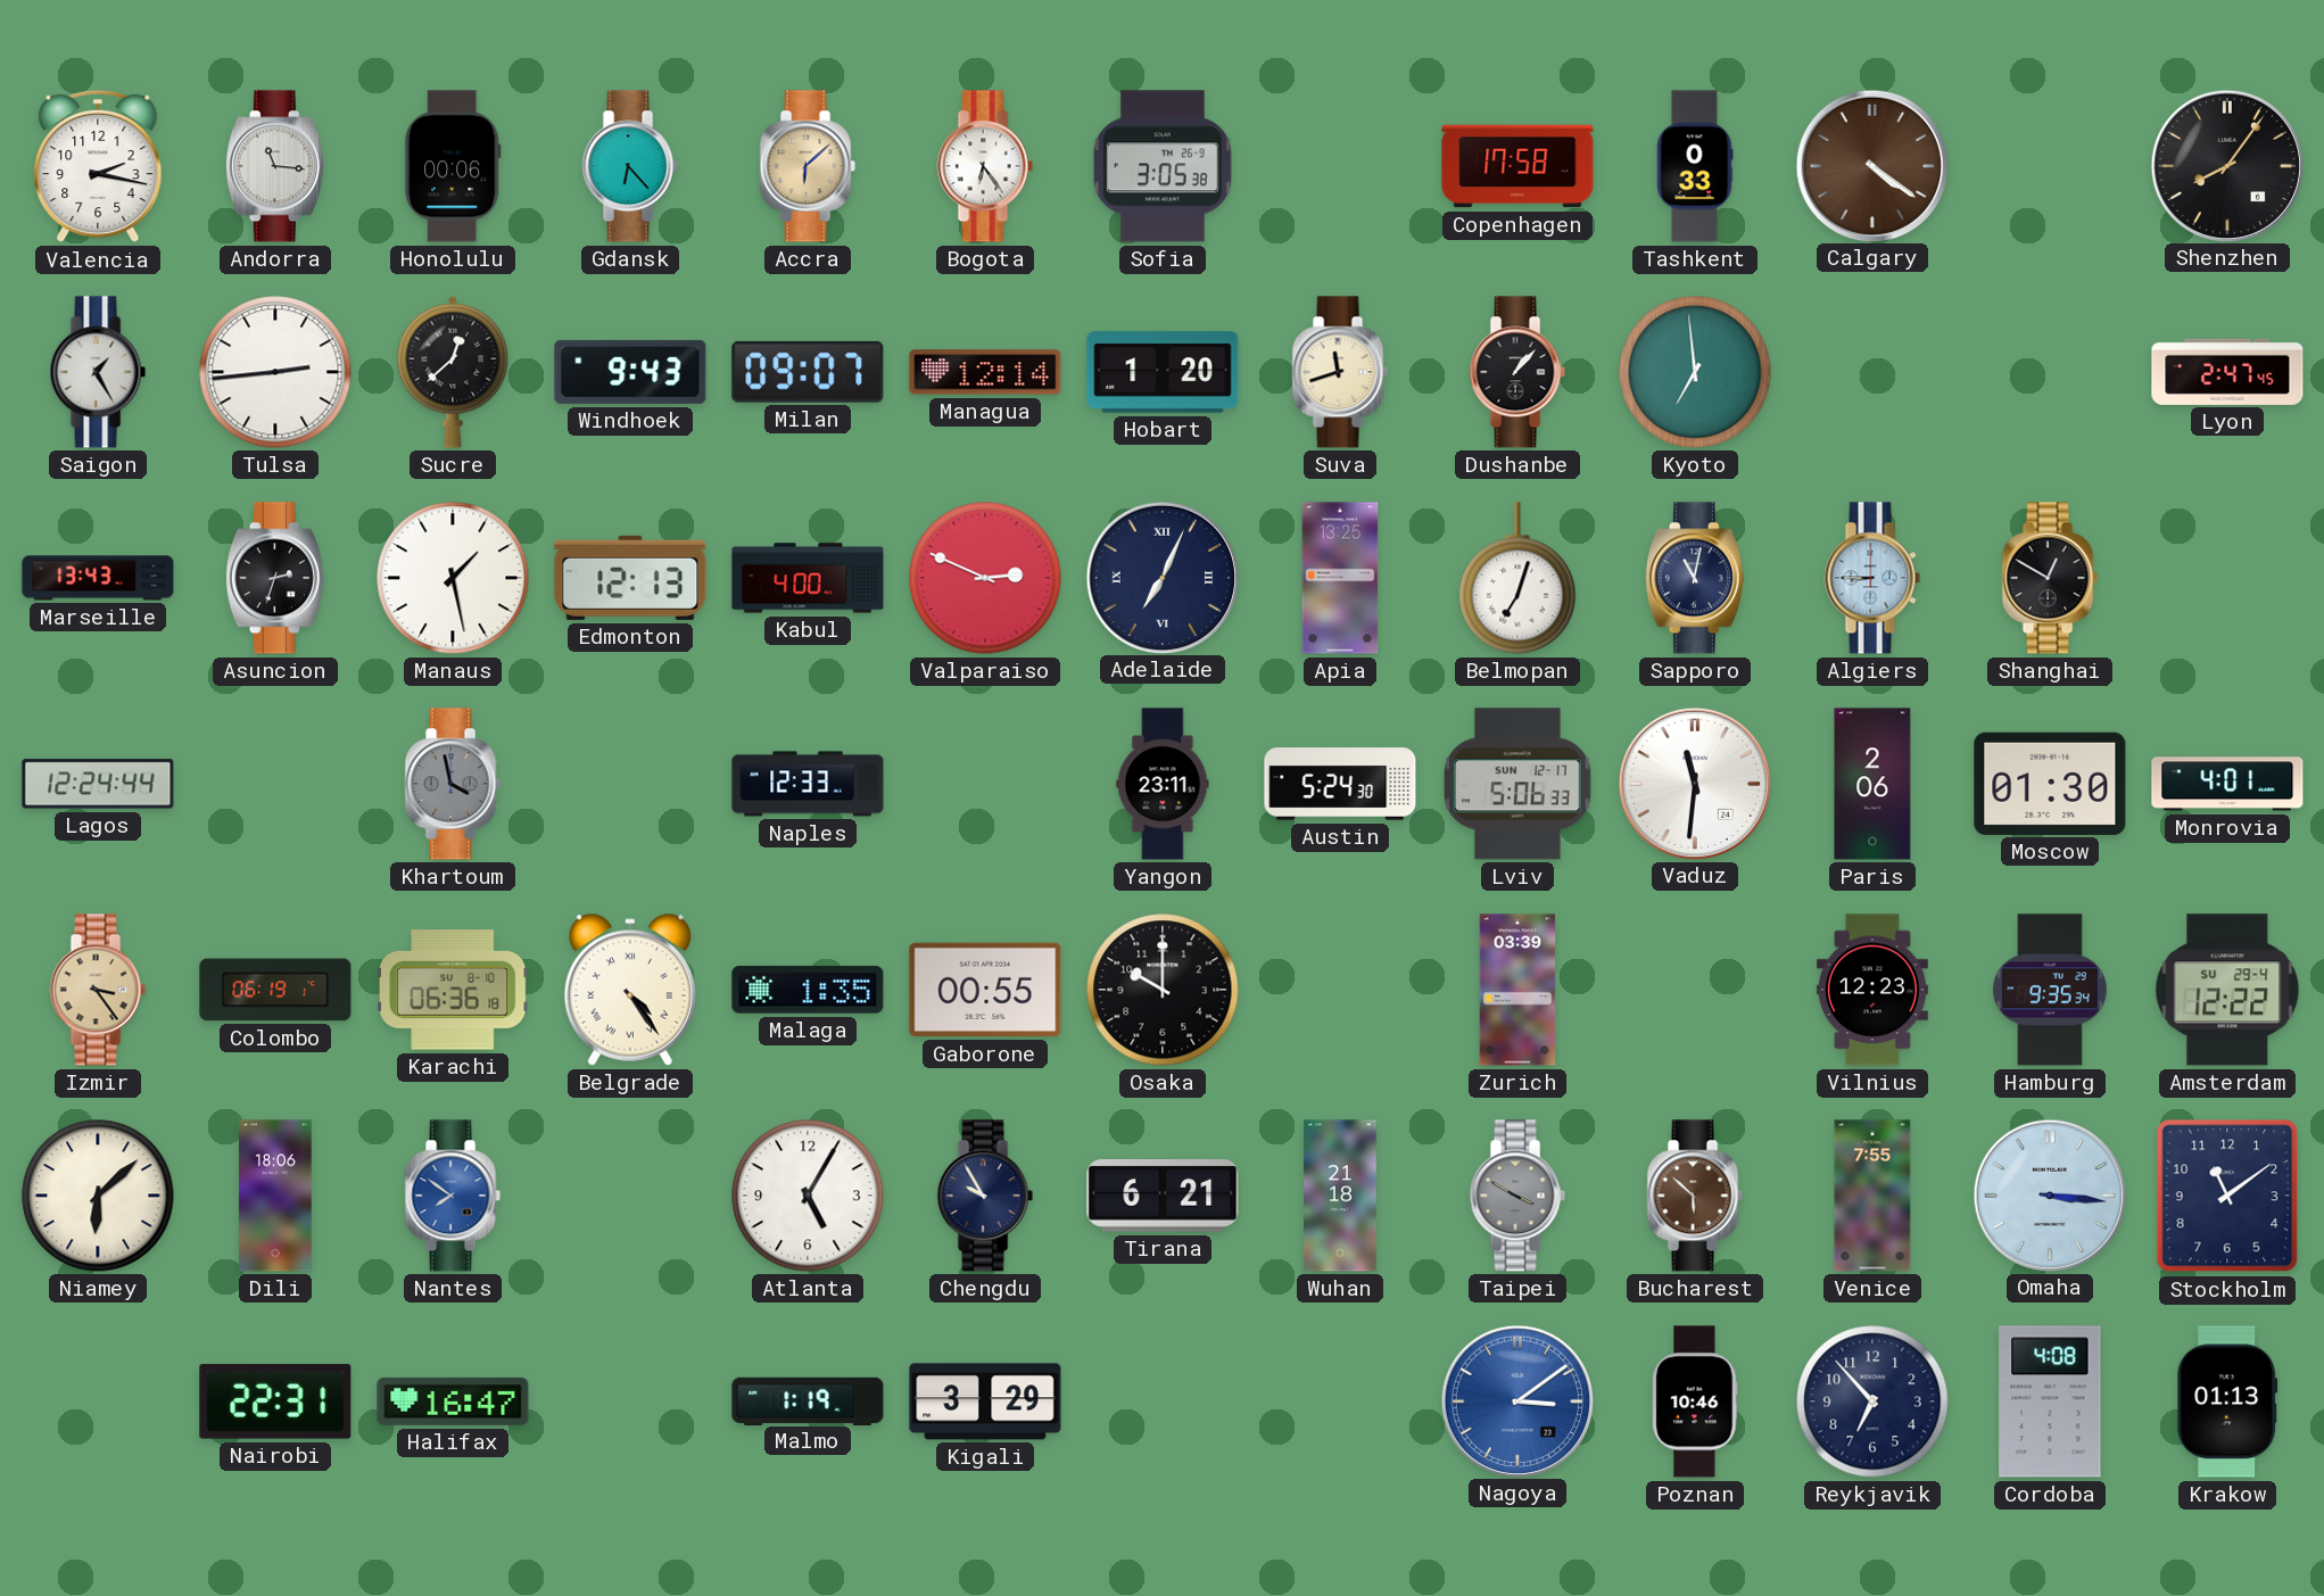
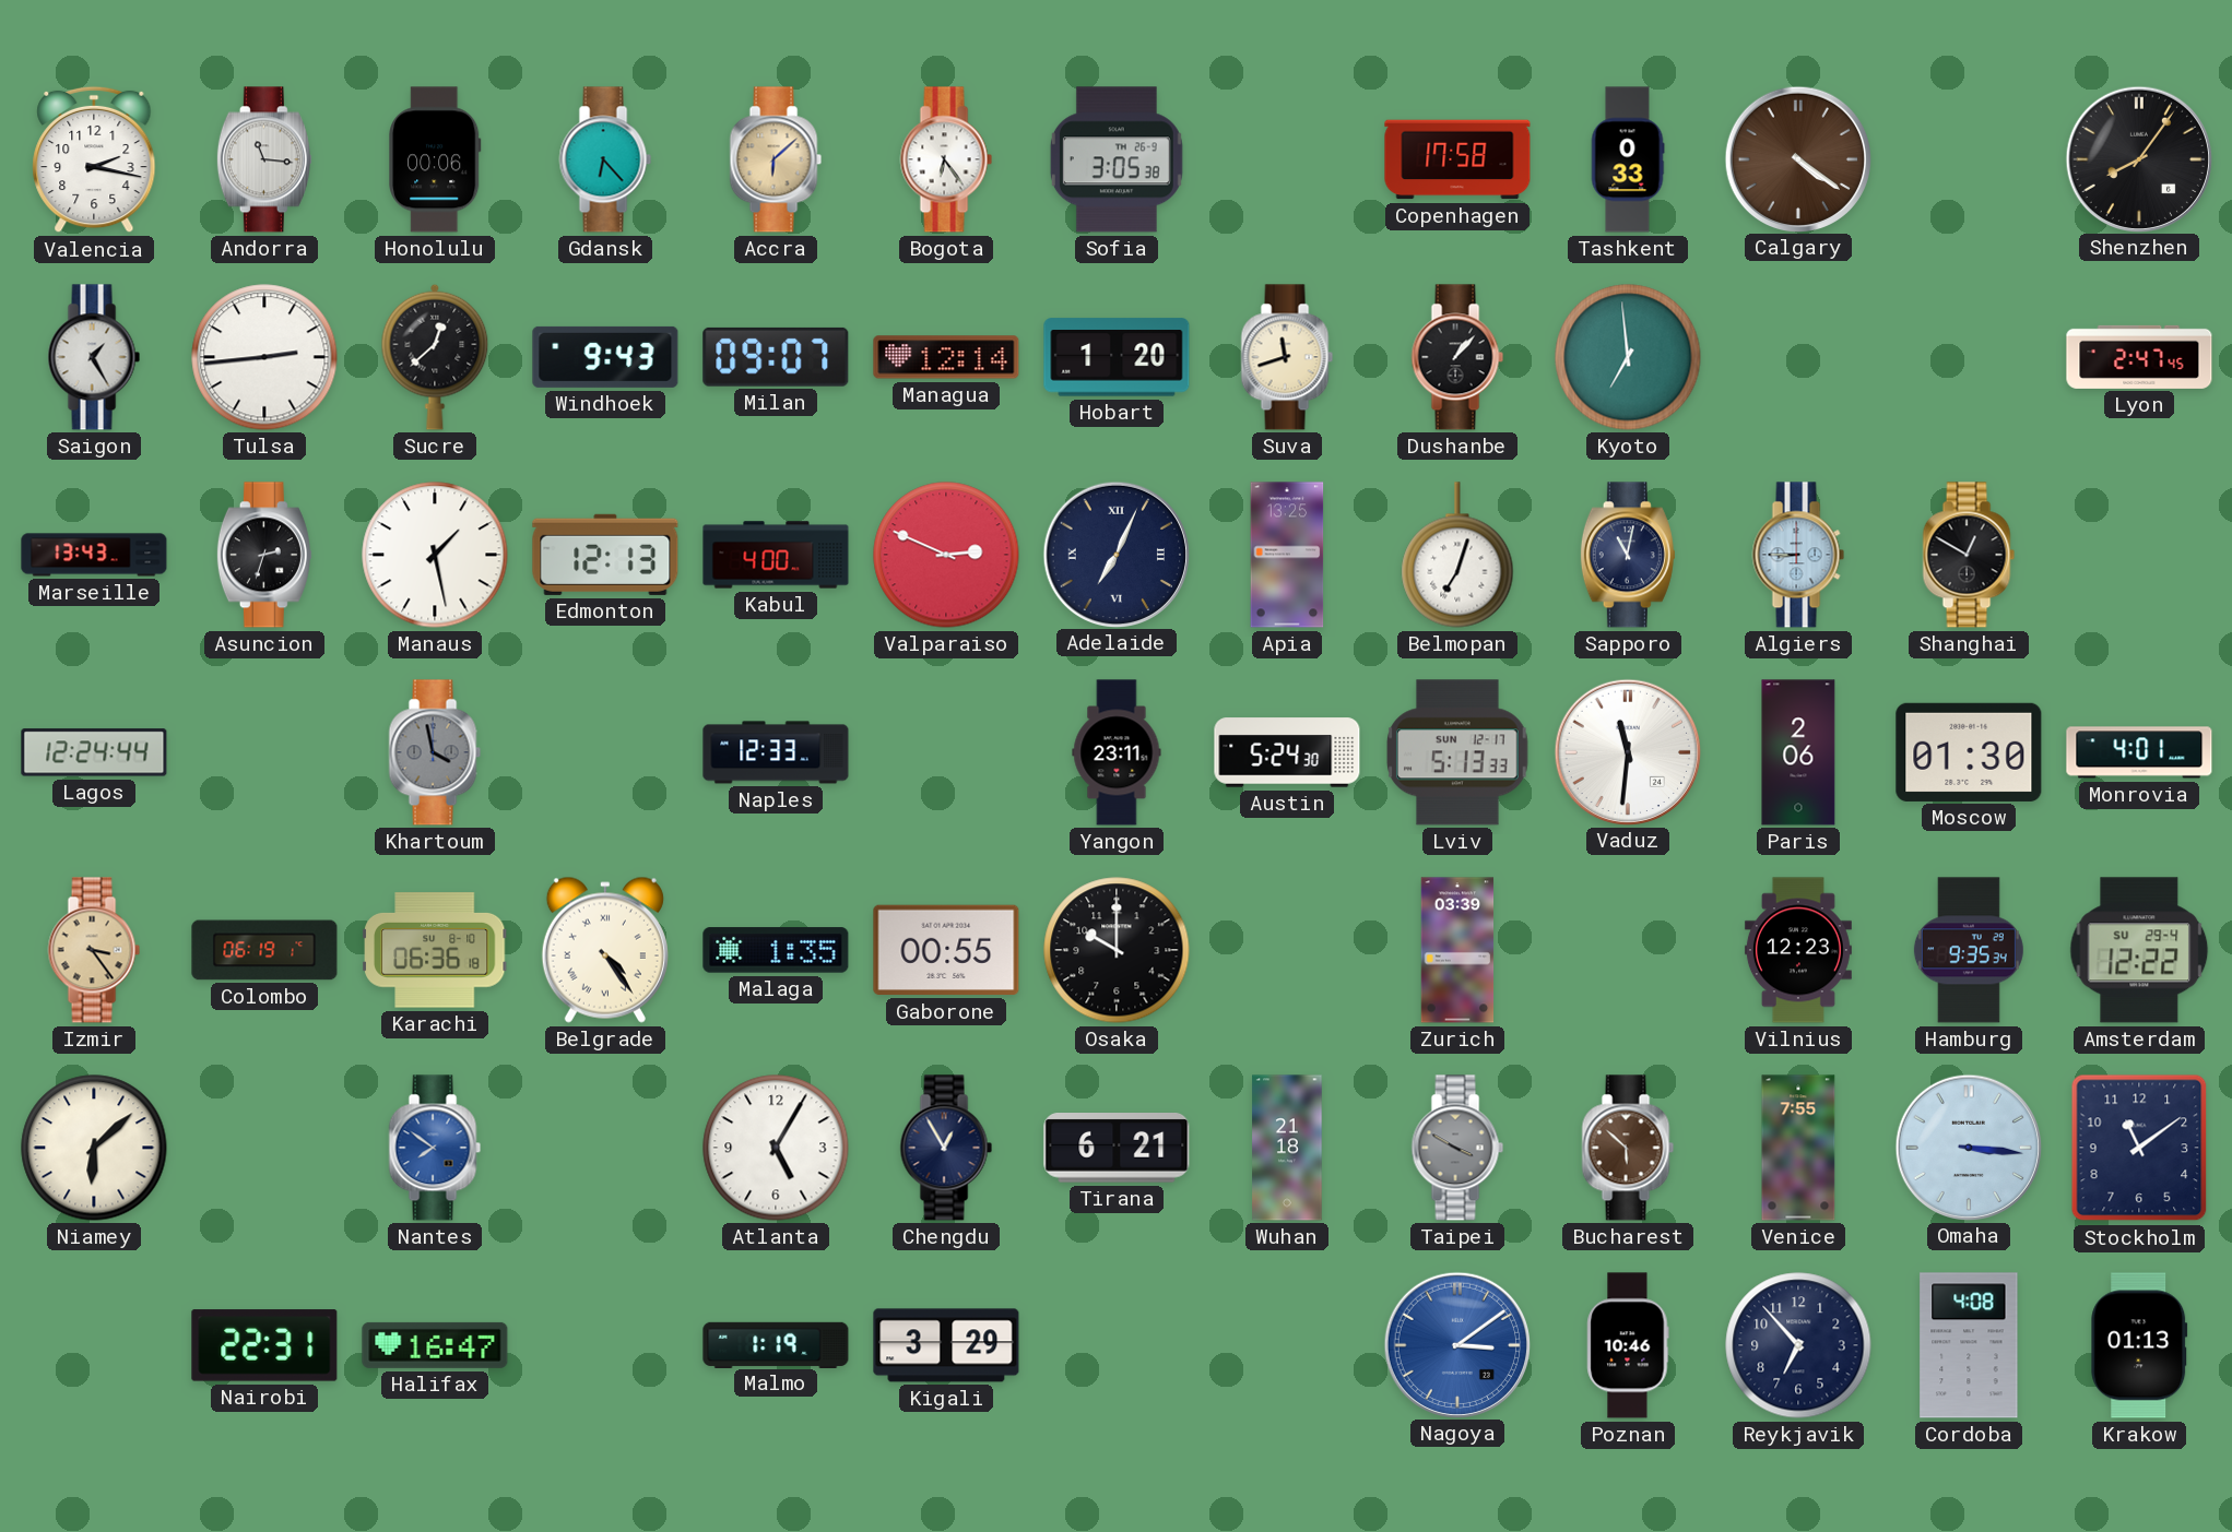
Lviv: 5:06 -> 5:13
Dili: 18:06 -> none
Chengdu: 9:55 -> 12:55
